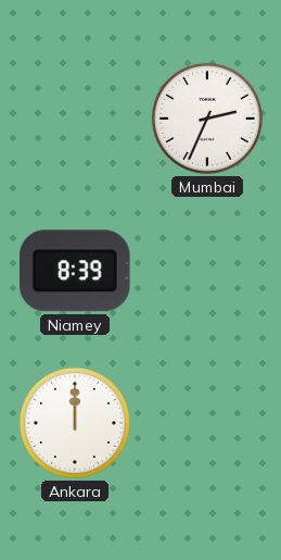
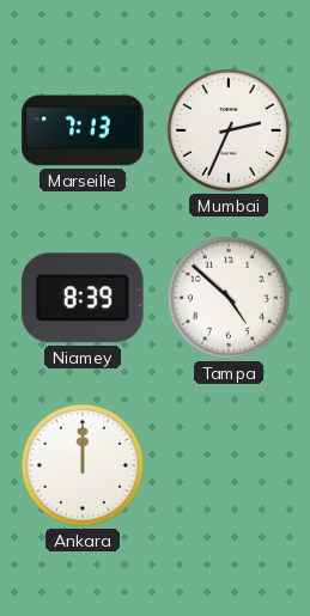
Marseille: none -> 7:13
Tampa: none -> 4:52
